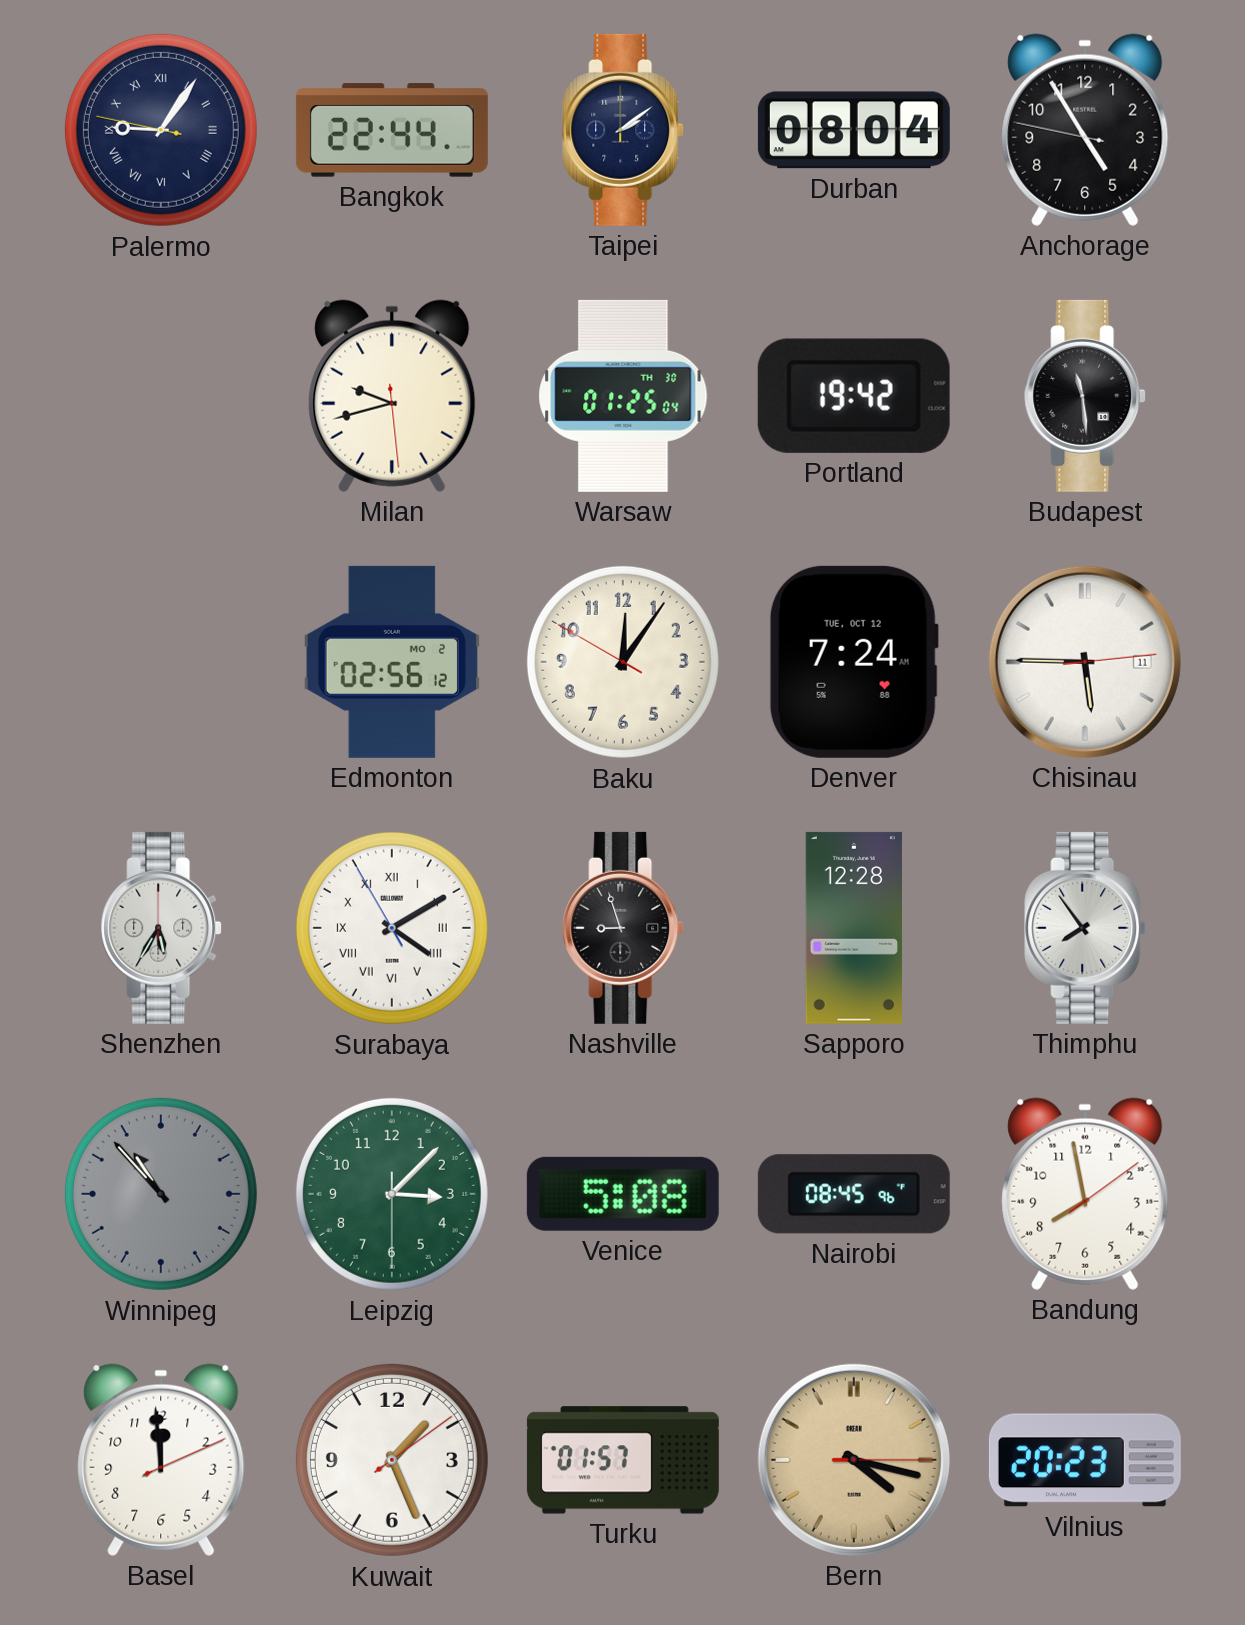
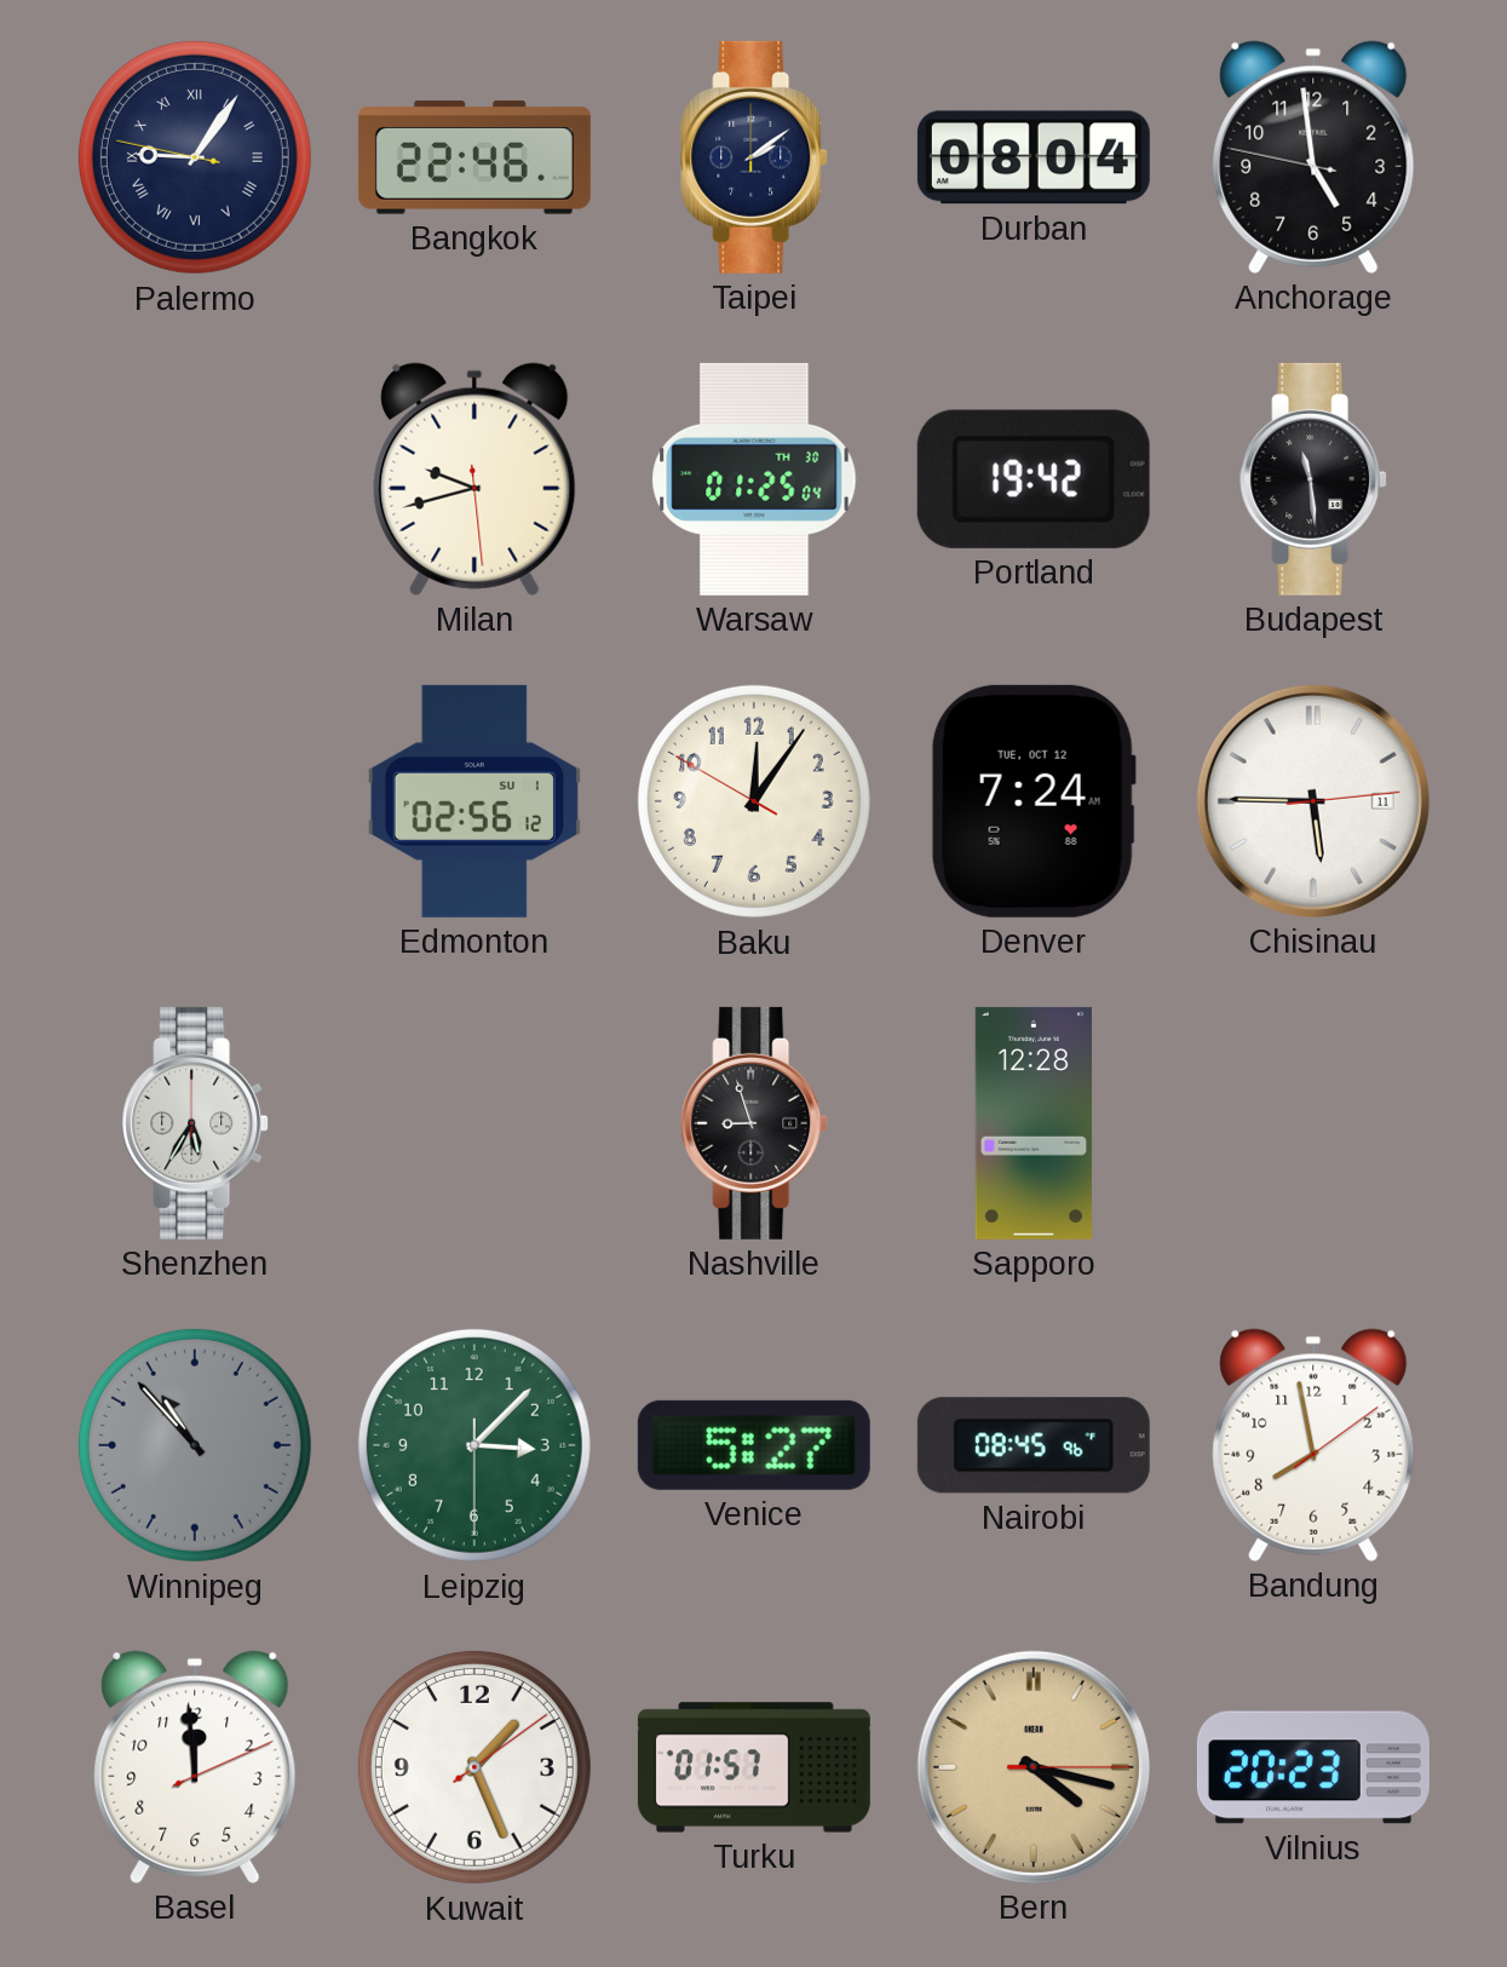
Bangkok: 22:44 -> 22:46
Anchorage: 4:54 -> 4:58
Edmonton date: MO 2 -> SU 1
Surabaya: 4:09 -> none
Thimphu: 7:54 -> none
Venice: 5:08 -> 5:27
